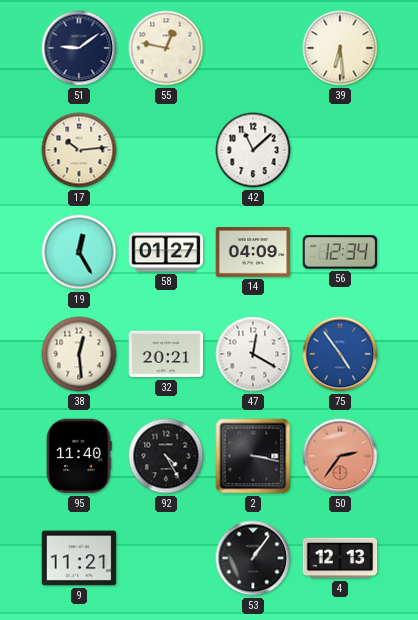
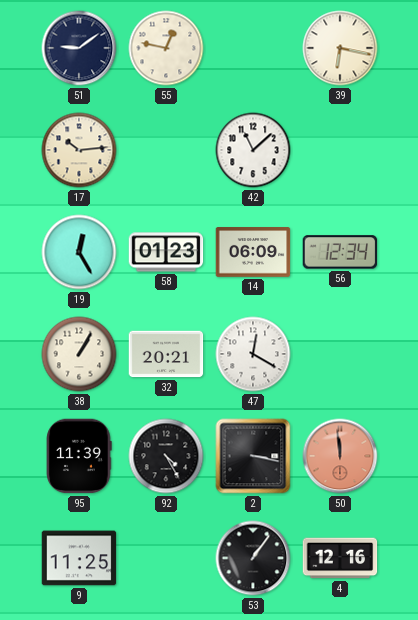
39: 6:29 -> 6:17
58: 01:27 -> 01:23
14: 04:09 -> 06:09
38: 12:29 -> 1:05
75: 4:54 -> none
95: 11:40 -> 11:39
50: 2:36 -> 11:59
9: 11:21 -> 11:25
4: 12:13 -> 12:16
